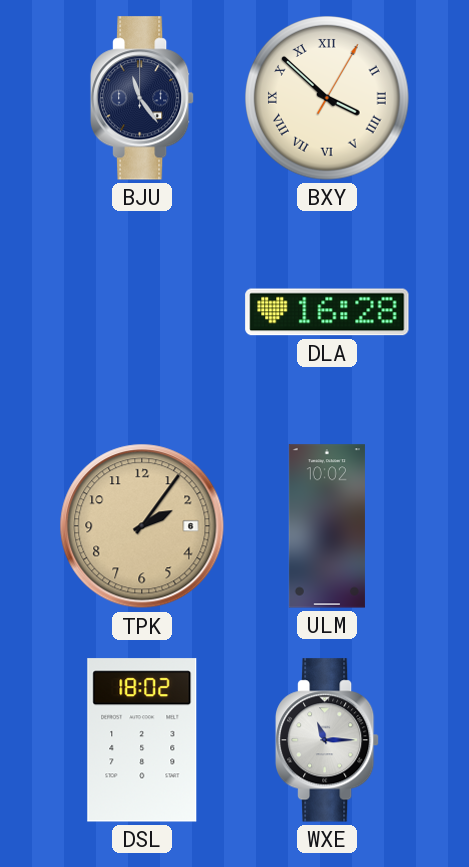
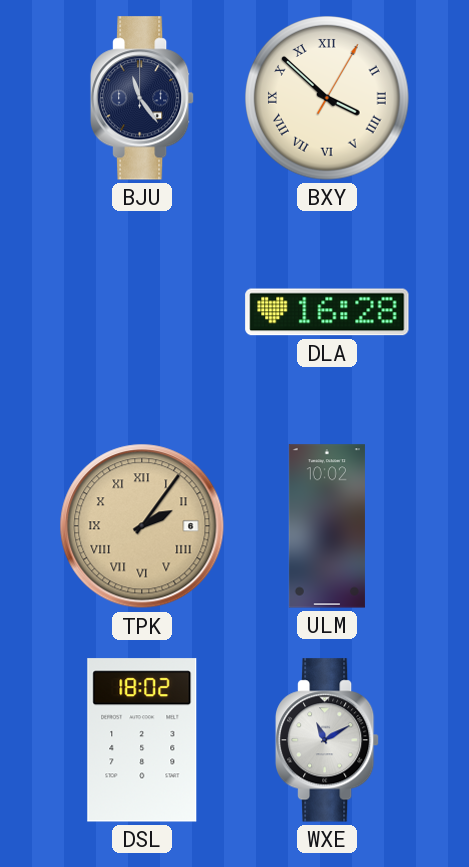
TPK numerals: Arabic -> Roman
WXE: 11:15 -> 11:10
